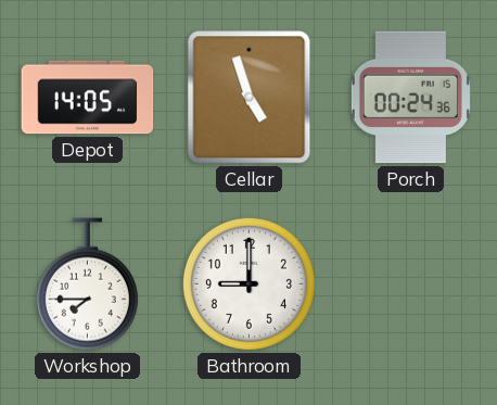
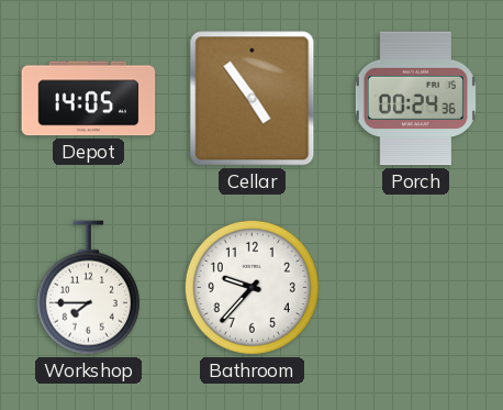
Cellar: 4:57 -> 4:54
Bathroom: 9:00 -> 9:37
